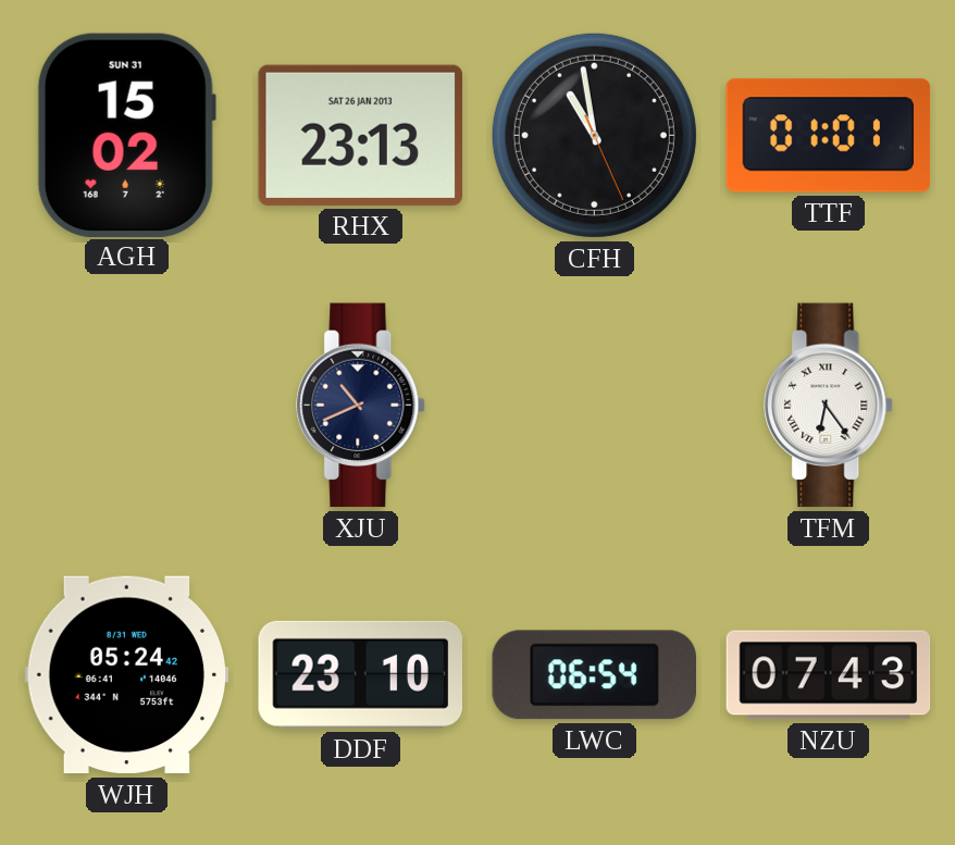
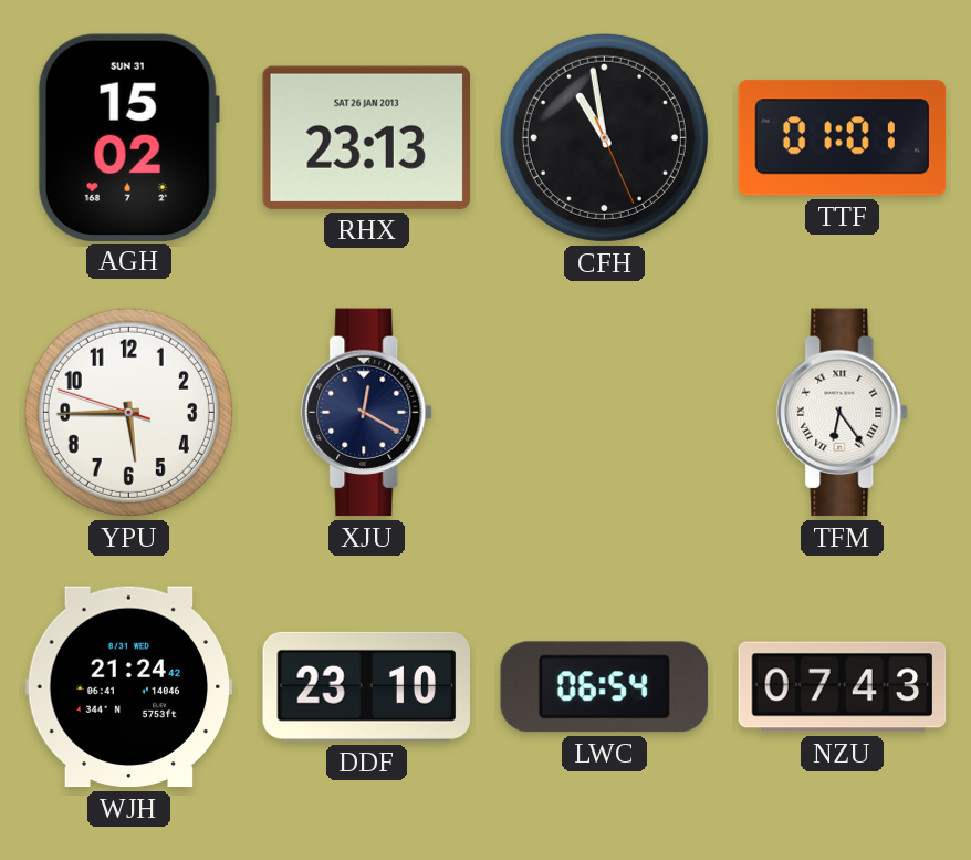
YPU: none -> 5:44
XJU: 10:41 -> 12:20
WJH: 05:24 -> 21:24
